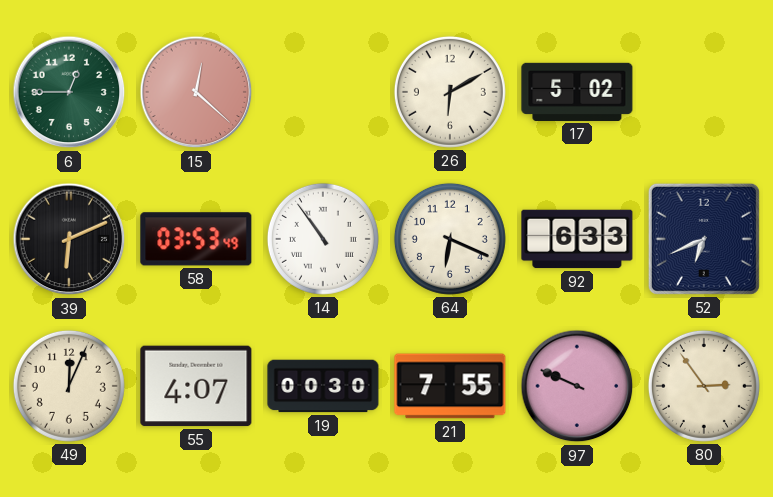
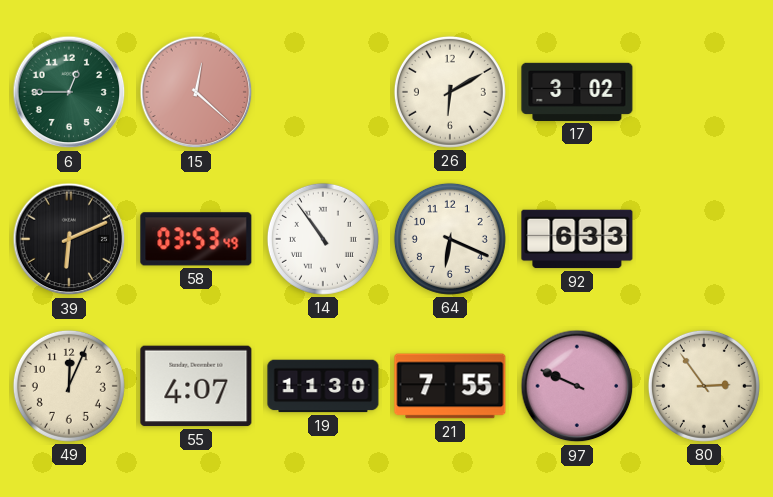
17: 5:02 -> 3:02
52: 6:41 -> none
19: 00:30 -> 11:30
